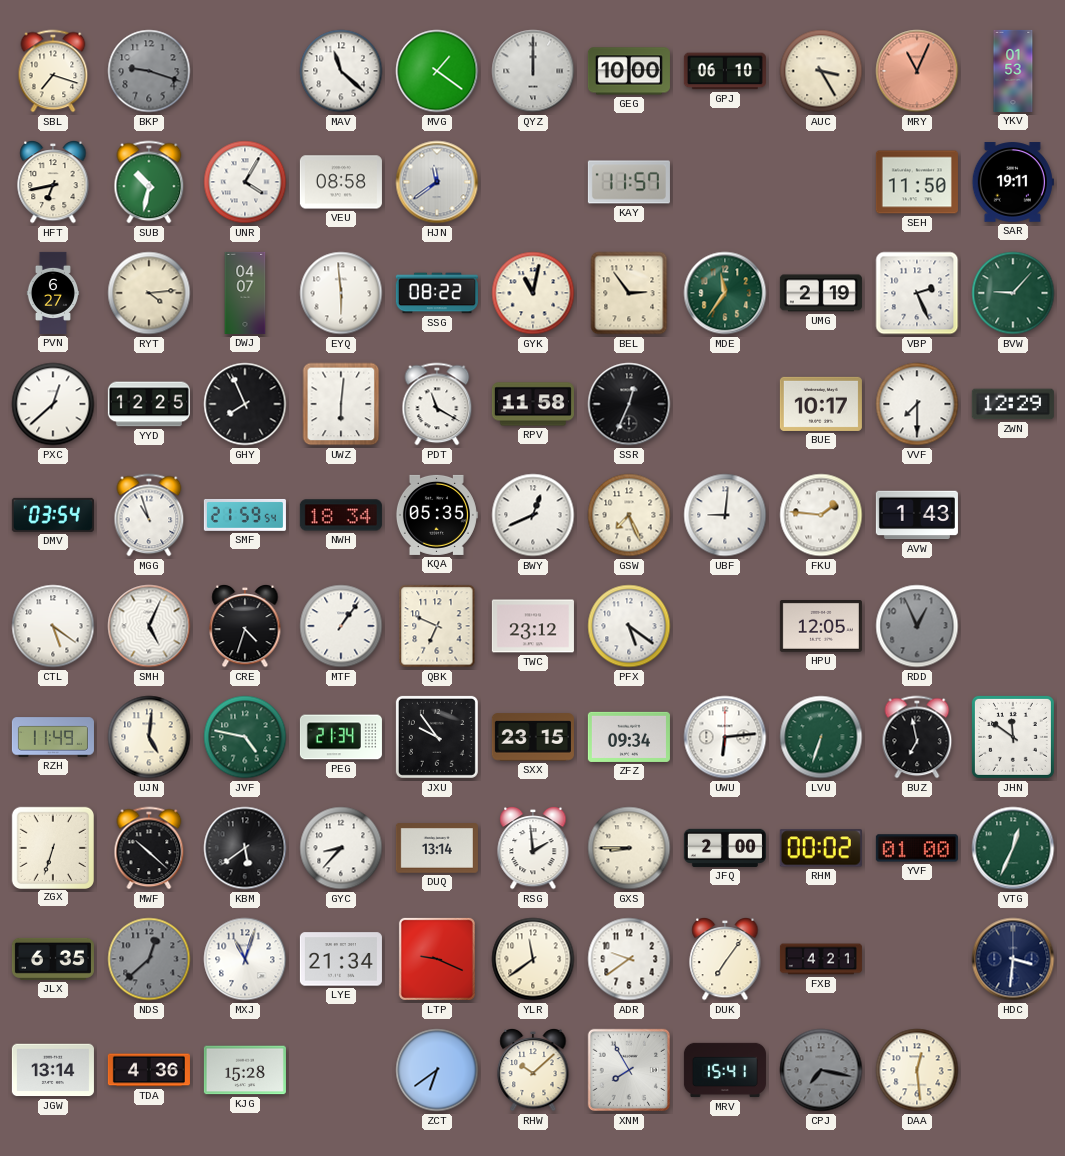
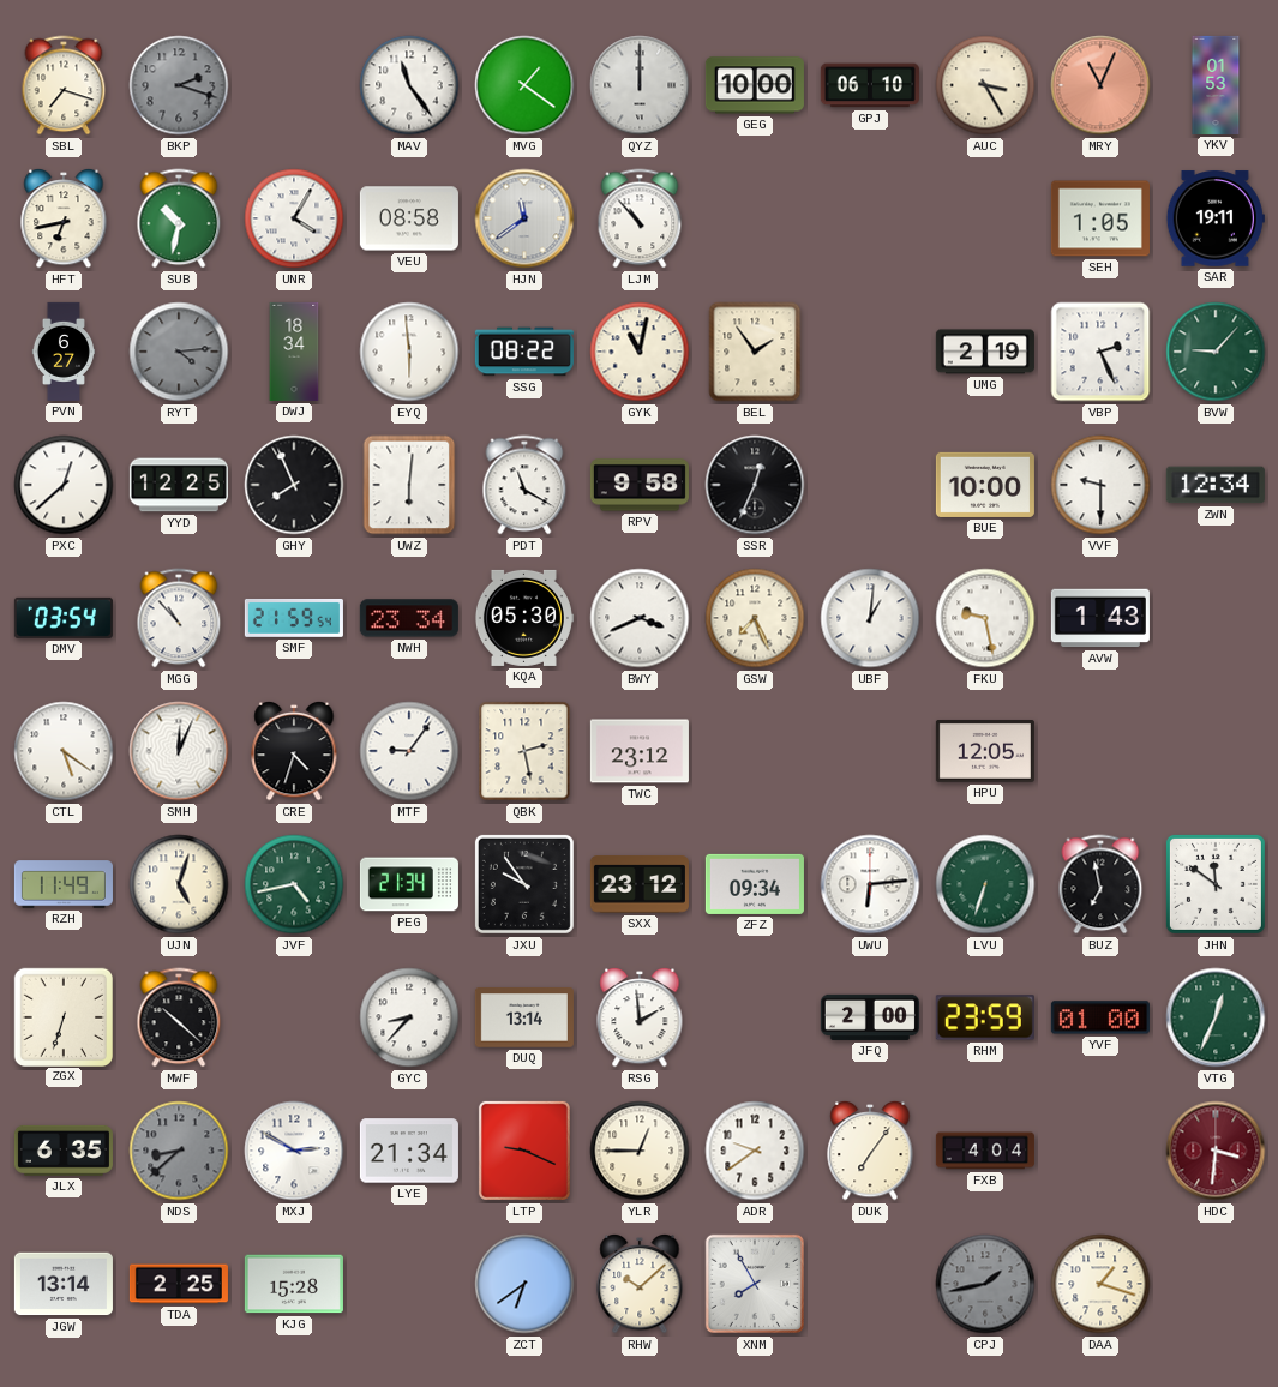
BKP: 9:18 -> 2:18
MAV: 11:22 -> 11:24
LJM: none -> 10:53
KAY: 11:57 -> none
SEH: 11:50 -> 1:05
RYT dial: cream -> grey
DWJ: 04:07 -> 18:34
BEL: 2:54 -> 1:54
MDE: 11:36 -> none
RPV: 11:58 -> 9:58
BUE: 10:17 -> 10:00
VVF: 7:30 -> 9:30
ZWN: 12:29 -> 12:34
MGG: 10:57 -> 10:53
NWH: 18:34 -> 23:34
KQA: 05:35 -> 05:30
BWY: 12:41 -> 3:41
UBF: 9:01 -> 1:01
FKU: 1:46 -> 9:28
SMH: 5:04 -> 12:04
MTF: 1:06 -> 9:06
QBK: 6:49 -> 2:28
PFX: 5:21 -> none
RDD: 12:56 -> none
UJN: 5:01 -> 5:03
JVF: 4:47 -> 4:43
SXX: 23:15 -> 23:12
KBM: 5:39 -> none
GXS: 8:45 -> none
RHM: 00:02 -> 23:59
NDS: 12:38 -> 8:38
MXJ: 11:03 -> 2:50
YLR: 11:39 -> 12:45
FXB: 4:21 -> 4:04
HDC dial: navy -> burgundy
TDA: 4:36 -> 2:25
MRV: 15:41 -> none
CPJ: 7:17 -> 1:43
DAA: 12:29 -> 1:18
